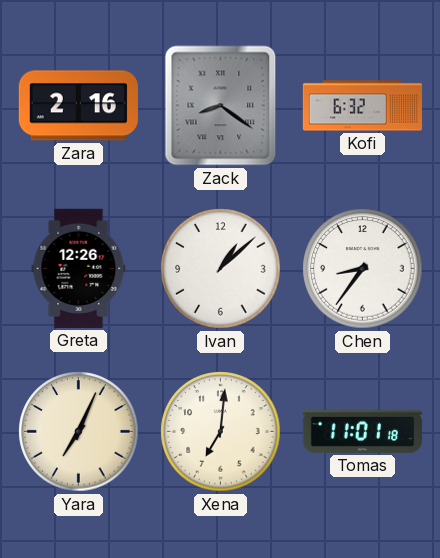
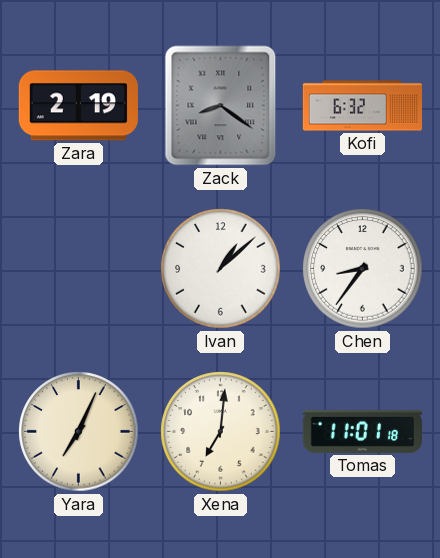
Zara: 2:16 -> 2:19
Greta: 12:26 -> none
